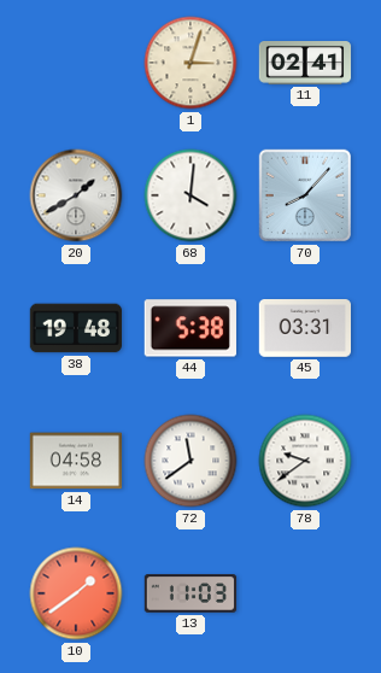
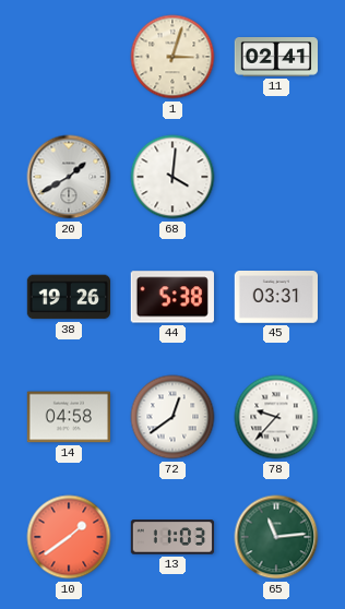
70: 8:07 -> none
38: 19:48 -> 19:26
72: 11:39 -> 12:39
78: 9:39 -> 9:37
65: none -> 11:14
